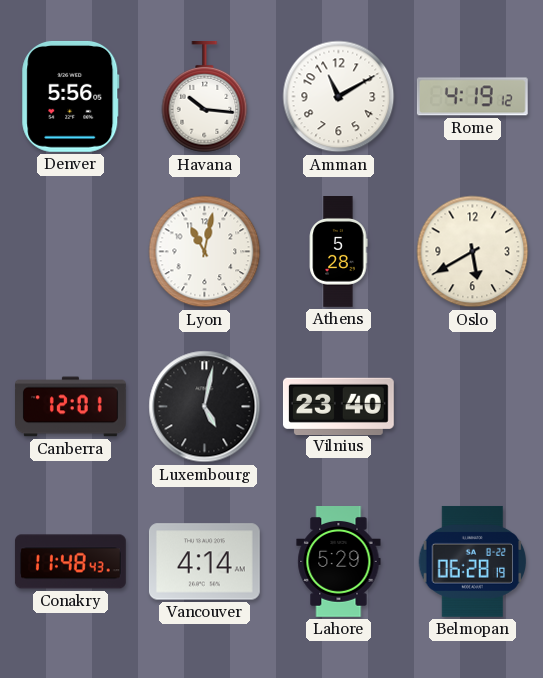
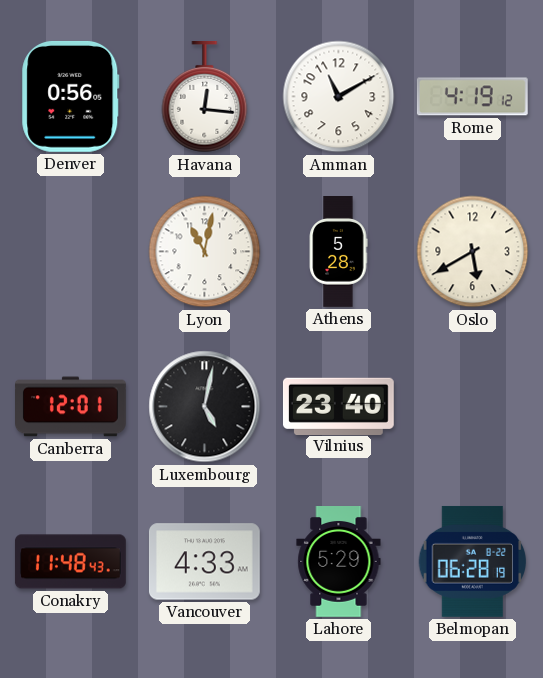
Denver: 5:56 -> 0:56
Havana: 10:16 -> 12:16
Vancouver: 4:14 -> 4:33
